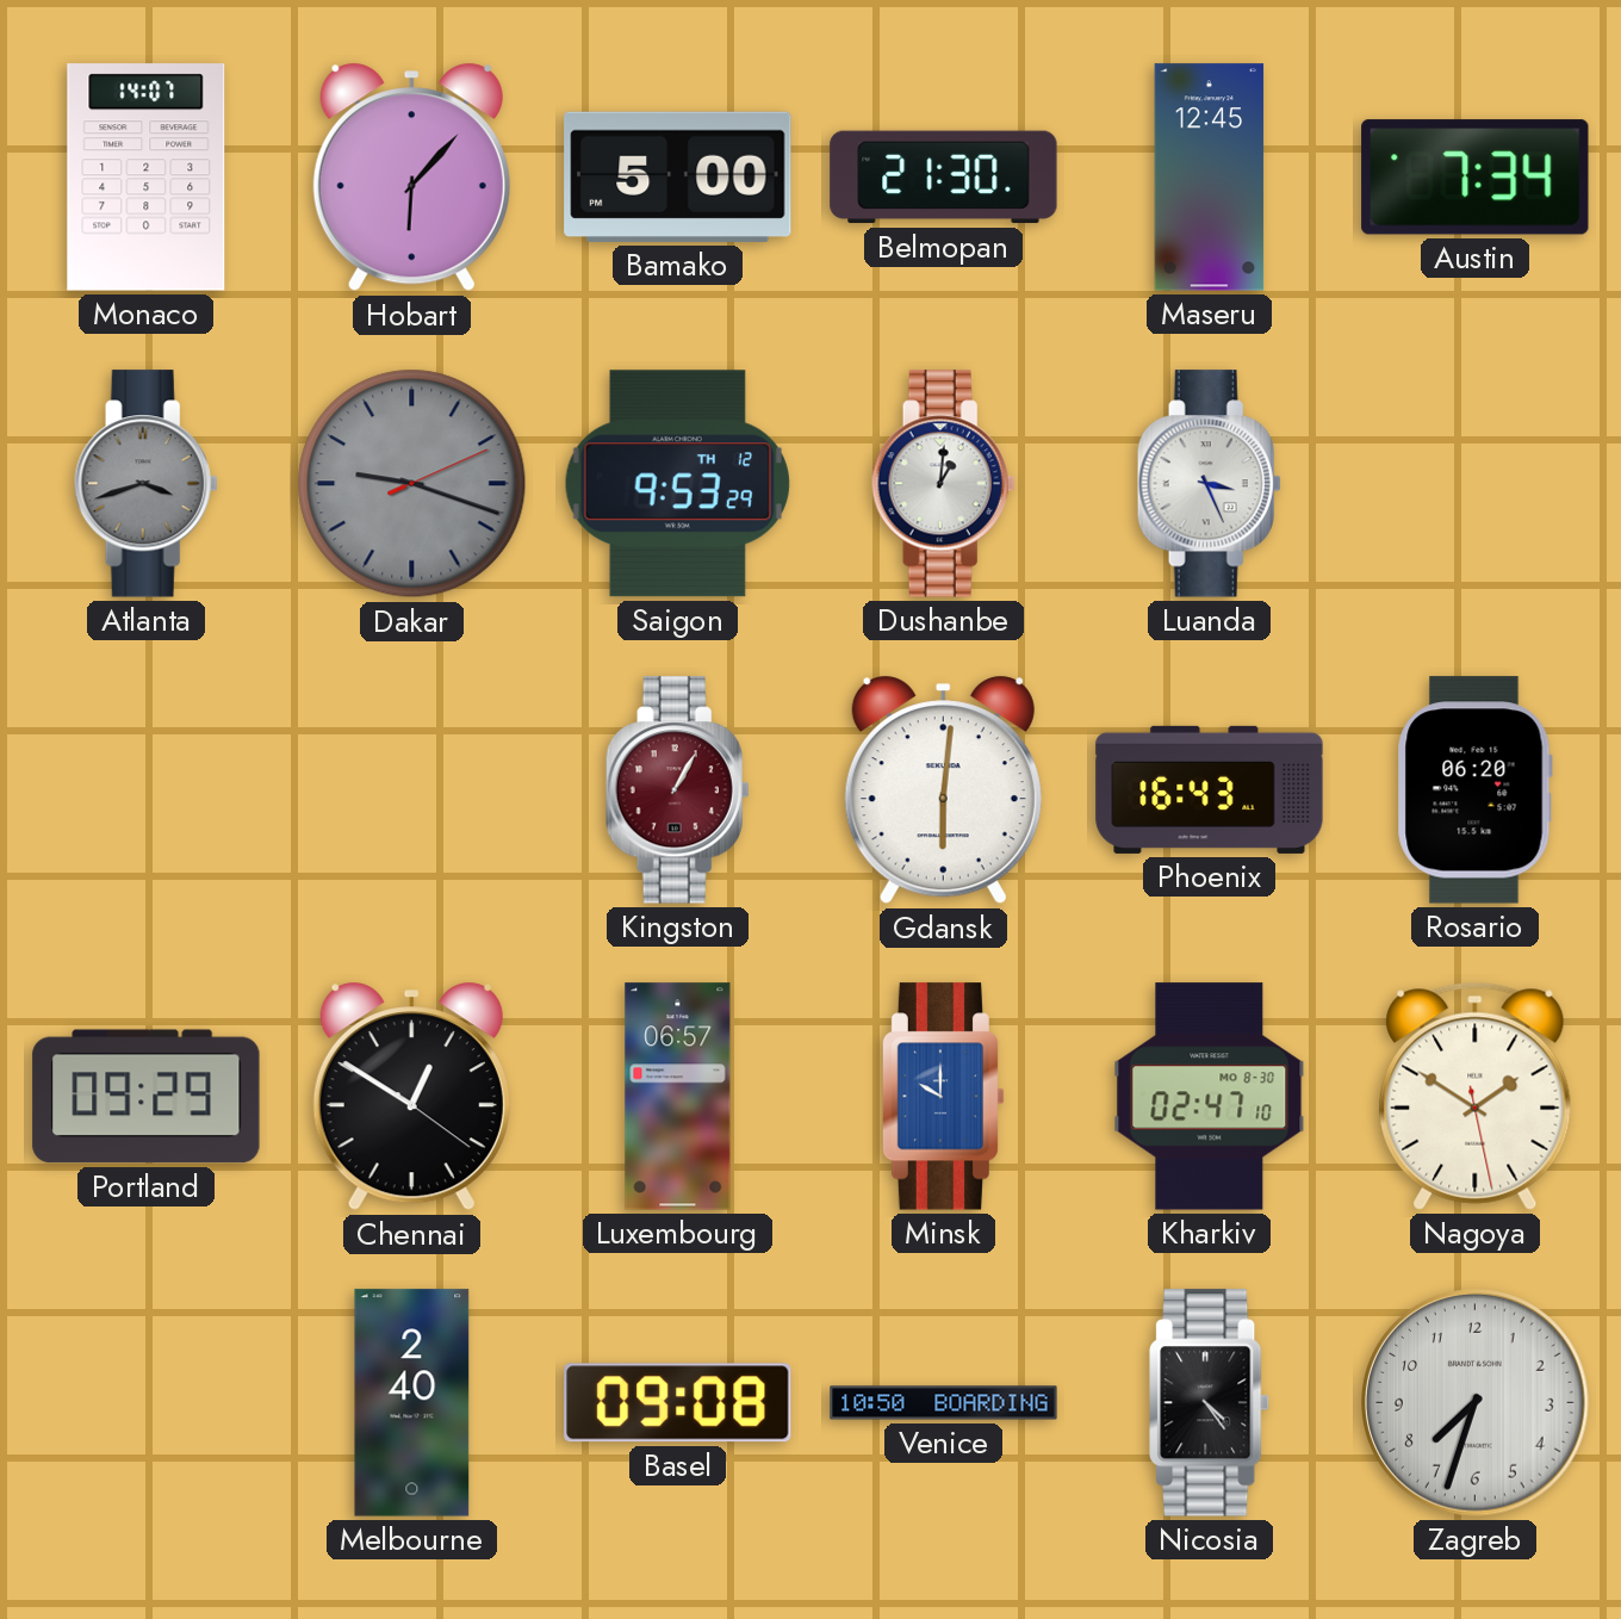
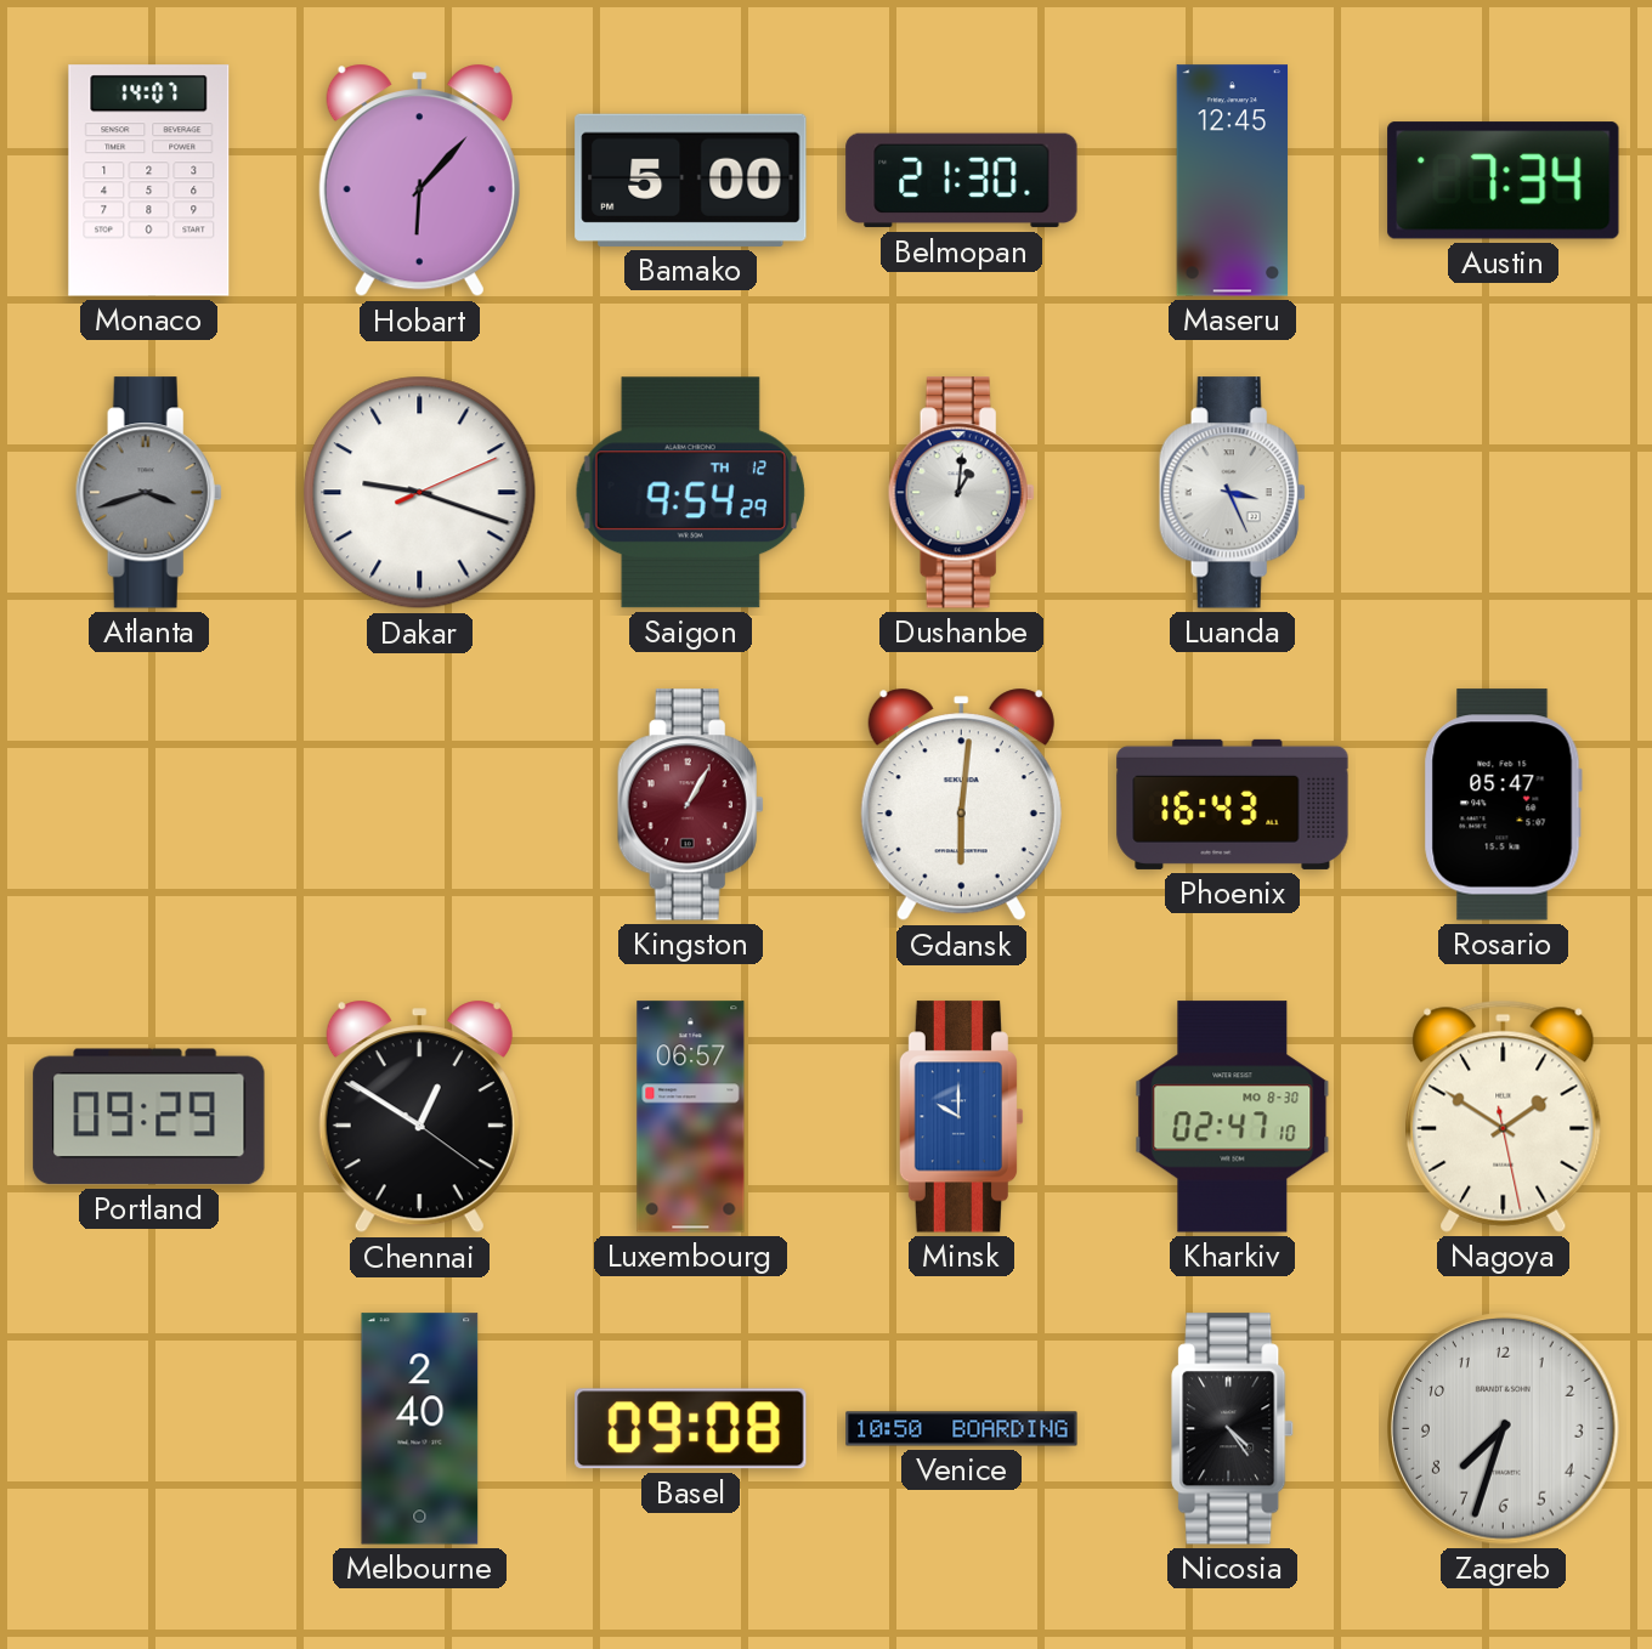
Dakar dial: grey -> white
Saigon: 9:53 -> 9:54
Rosario: 06:20 -> 05:47
